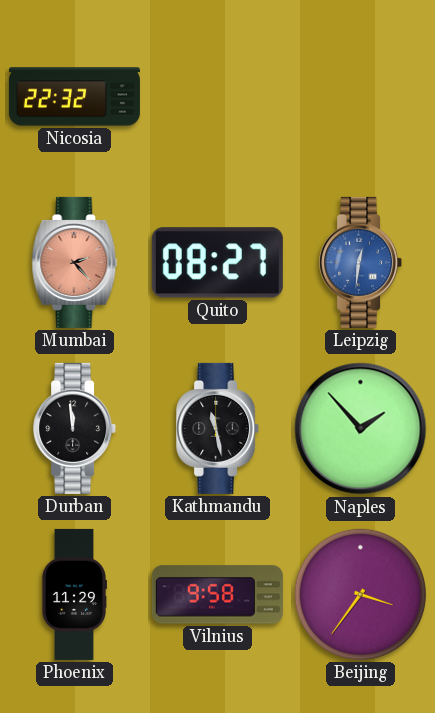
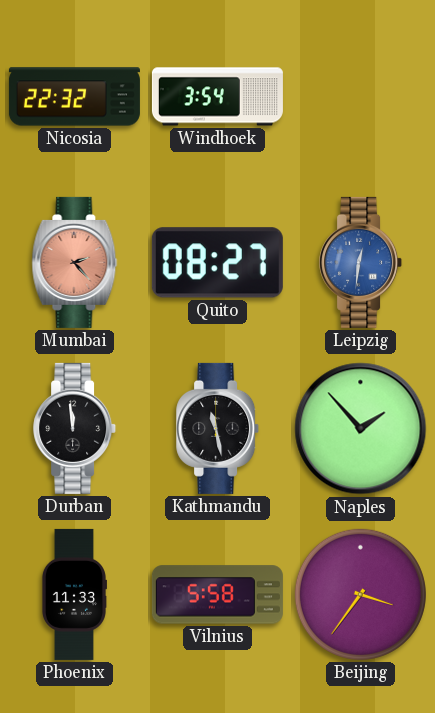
Windhoek: none -> 3:54
Phoenix: 11:29 -> 11:33
Vilnius: 9:58 -> 5:58
